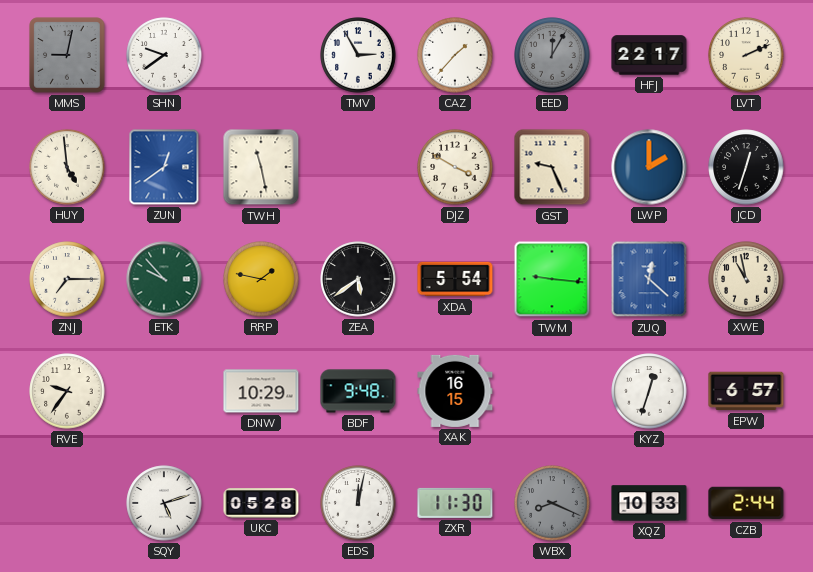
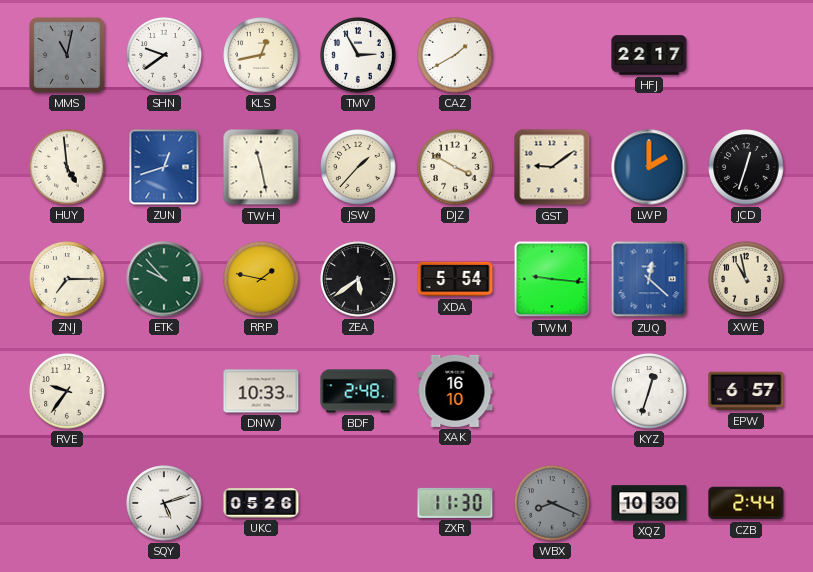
MMS: 9:02 -> 11:02
KLS: none -> 12:43
CAZ: 1:37 -> 1:40
EED: 12:05 -> none
LVT: 2:11 -> none
ZUN: 12:39 -> 12:42
JSW: none -> 1:37
GST: 9:26 -> 9:09
DNW: 10:29 -> 10:33
BDF: 9:48 -> 2:48
XAK: 16:15 -> 16:10
UKC: 05:28 -> 05:26
EDS: 12:02 -> none
XQZ: 10:33 -> 10:30
